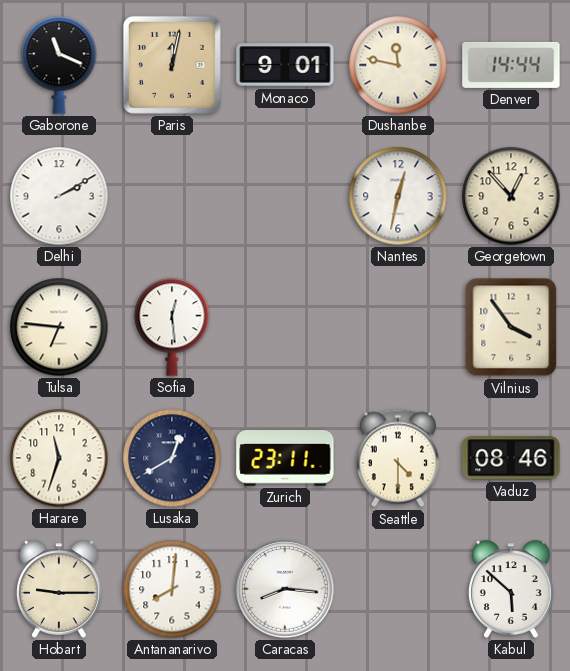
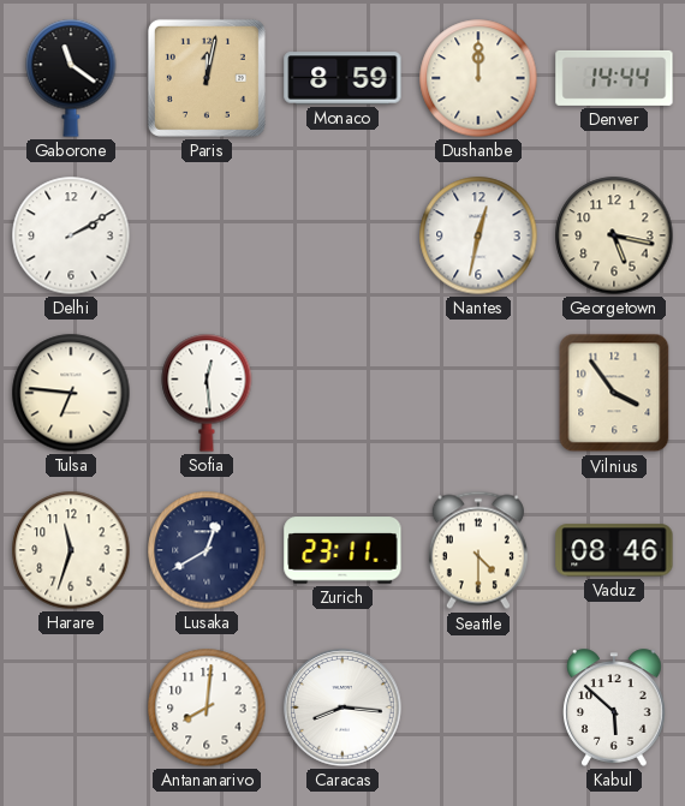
Gaborone: 11:19 -> 11:21
Monaco: 9:01 -> 8:59
Dushanbe: 11:47 -> 12:00
Georgetown: 12:53 -> 5:17
Hobart: 9:15 -> none
